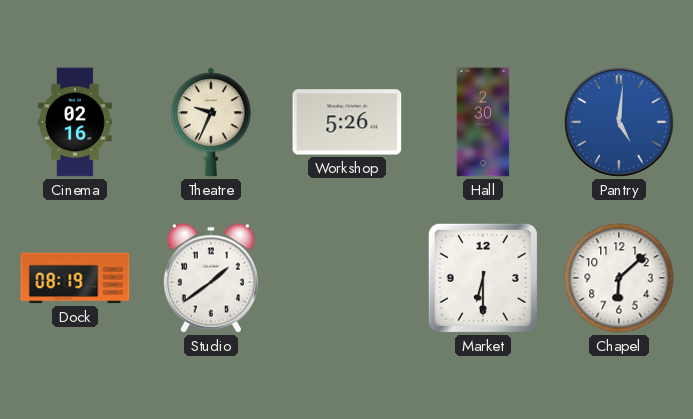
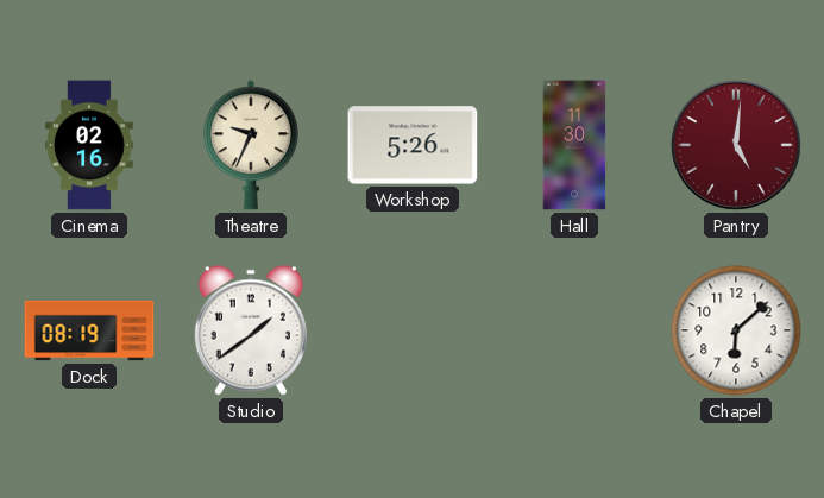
Hall: 2:30 -> 11:30
Pantry dial: blue -> burgundy
Market: 6:30 -> none
